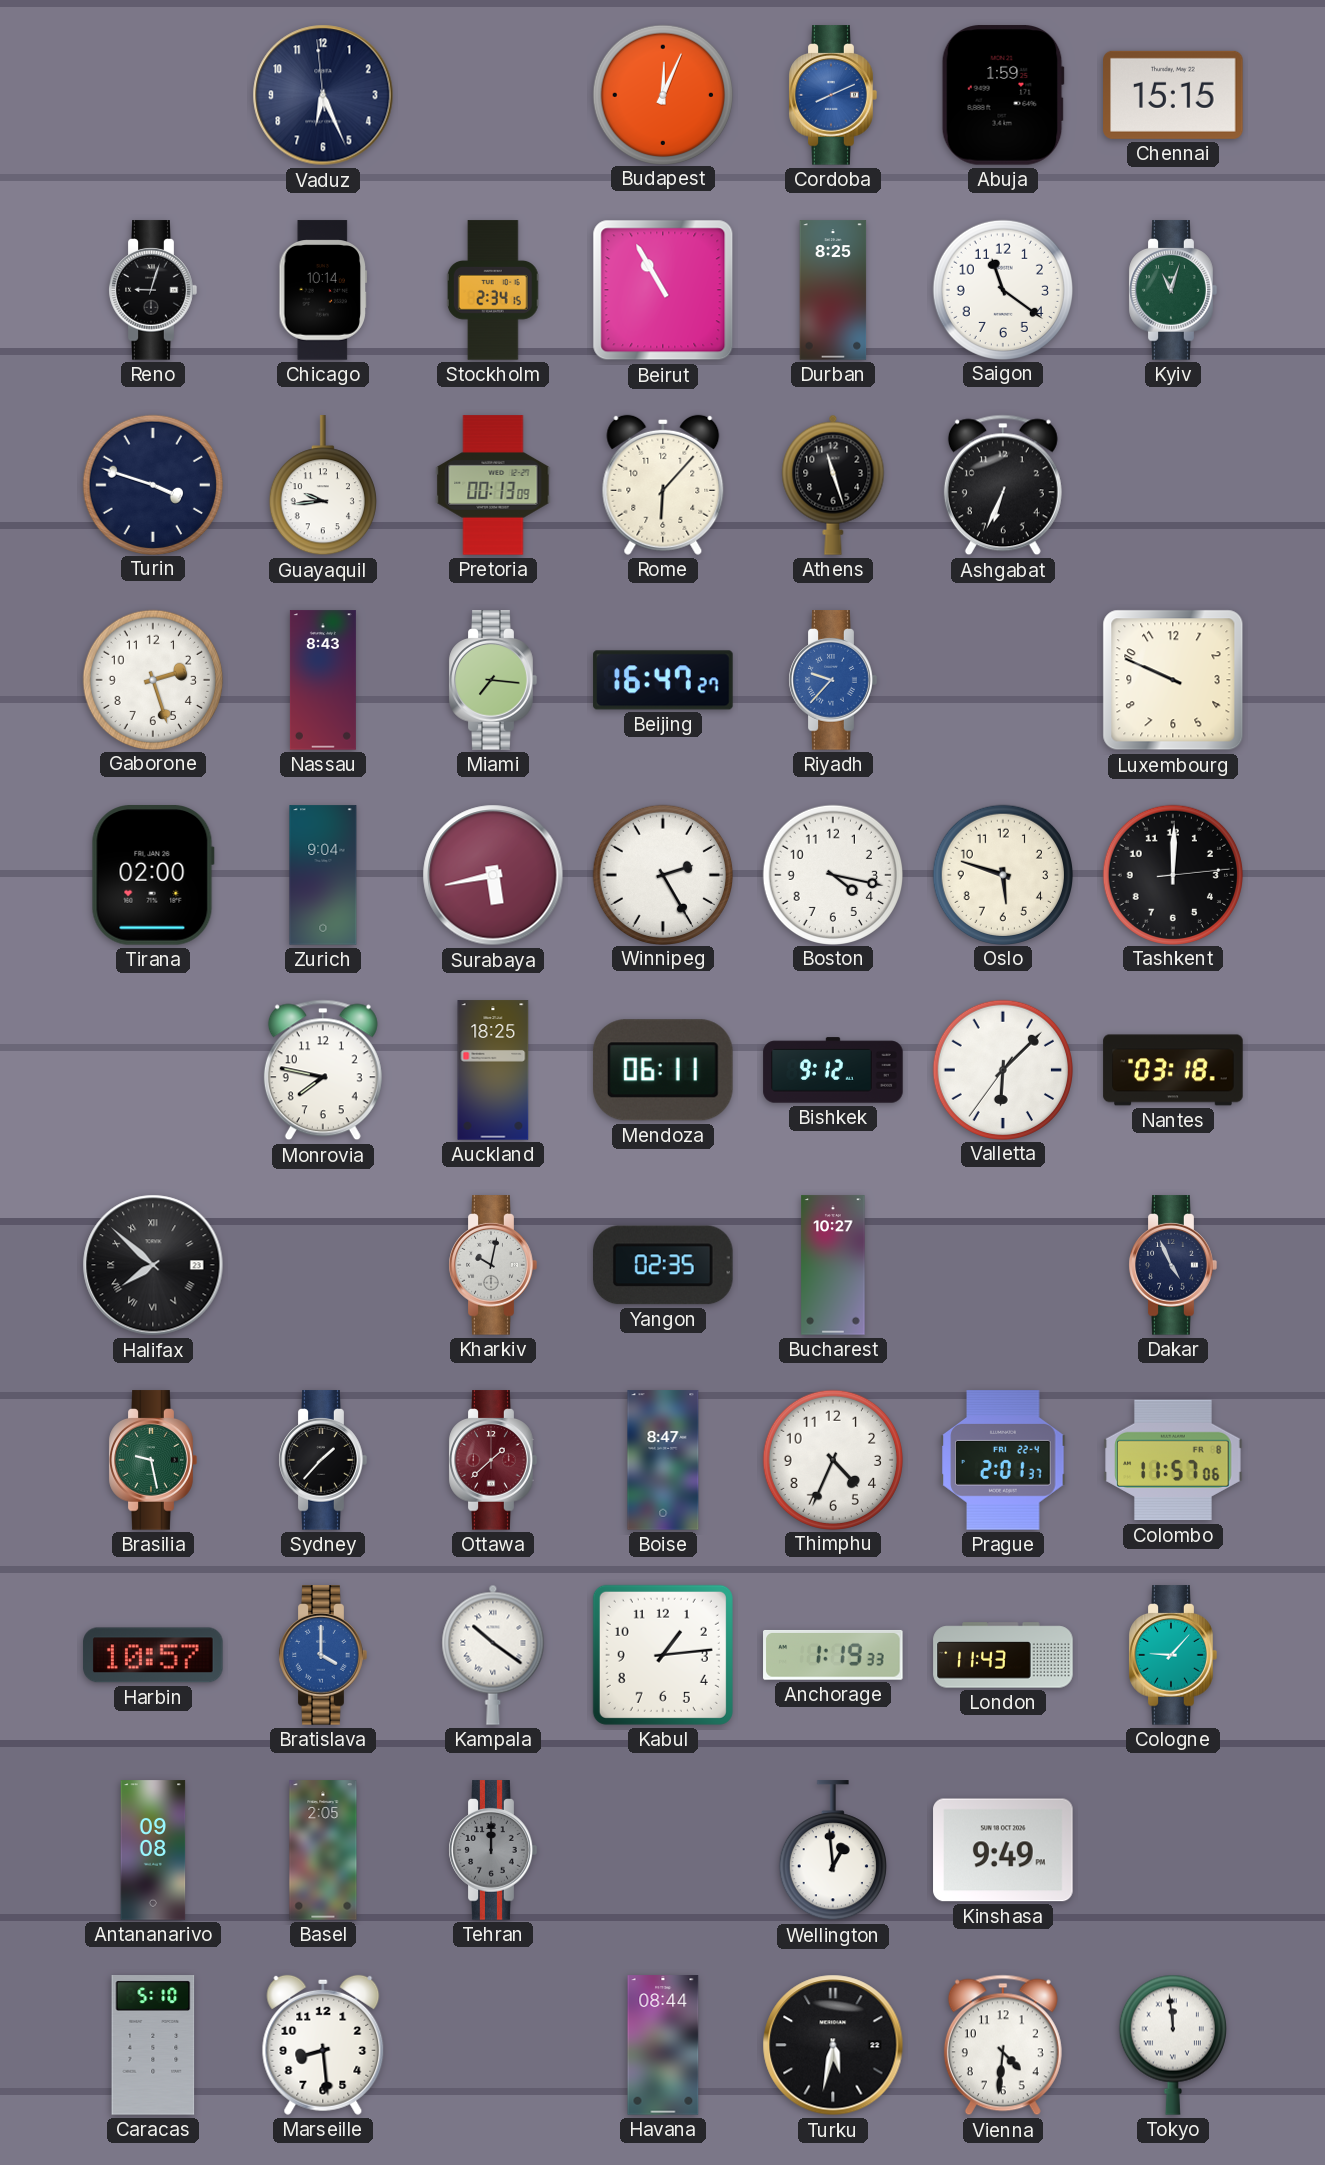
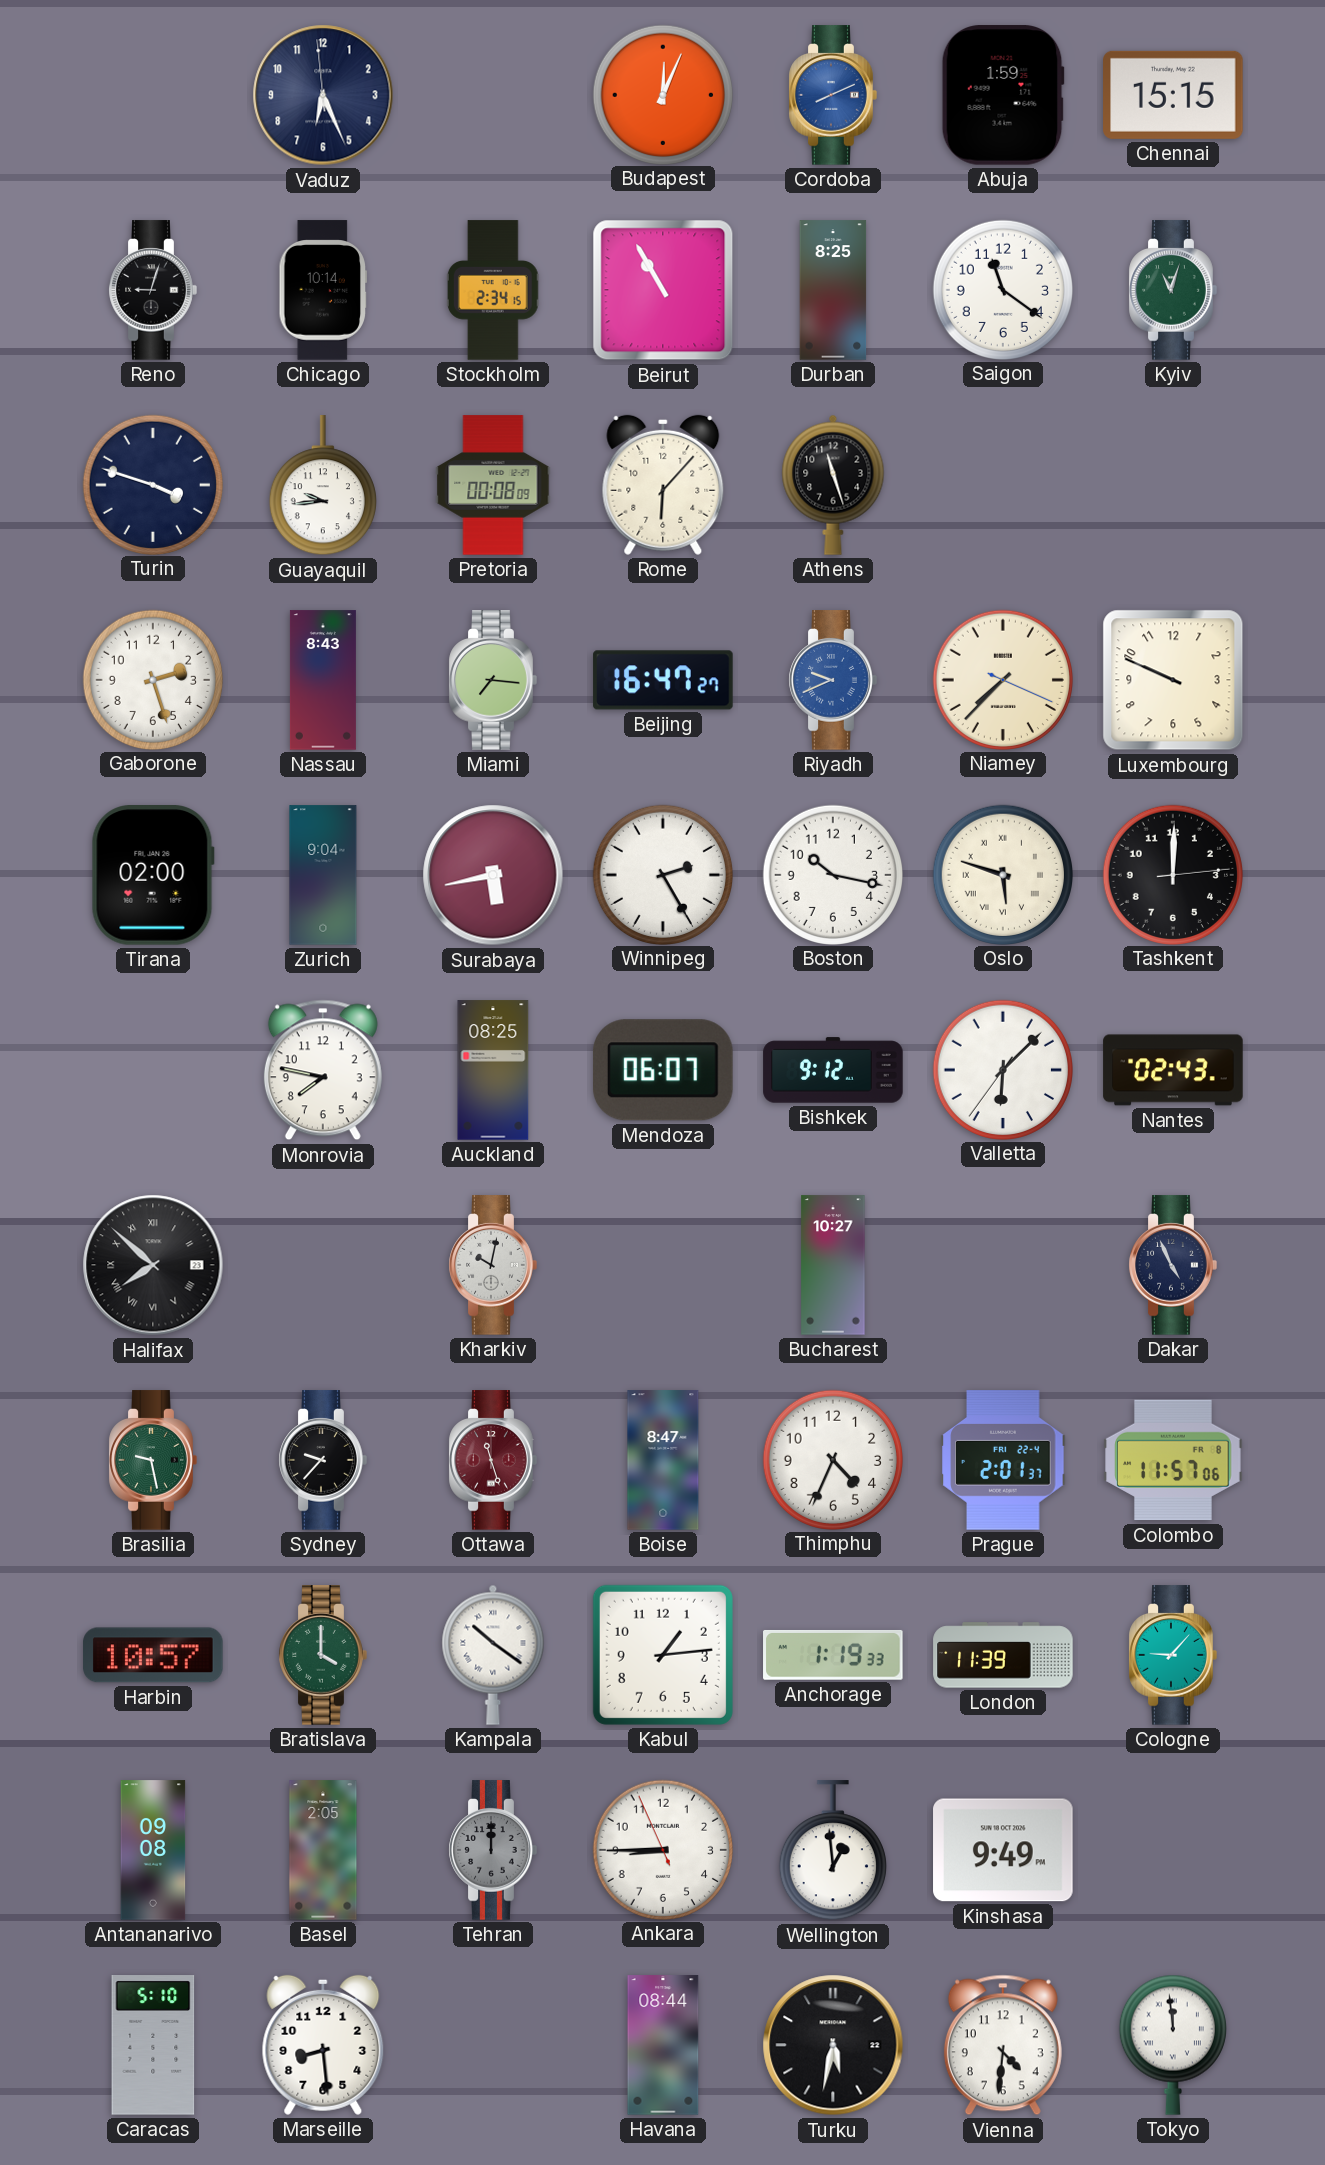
Pretoria: 00:13 -> 00:08
Ashgabat: 6:34 -> none
Riyadh: 9:37 -> 9:41
Niamey: none -> 7:37
Boston: 4:17 -> 10:17
Oslo numerals: Arabic -> Roman
Auckland: 18:25 -> 08:25
Mendoza: 06:11 -> 06:07
Nantes: 03:18 -> 02:43
Yangon: 02:35 -> none
Sydney: 1:37 -> 9:37
Ottawa: 1:38 -> 11:27
Bratislava dial: blue -> green
London: 11:43 -> 11:39
Ankara: none -> 8:44
